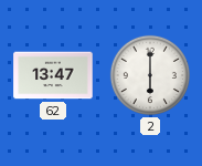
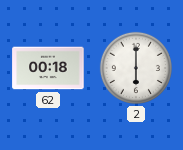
62: 13:47 -> 00:18
